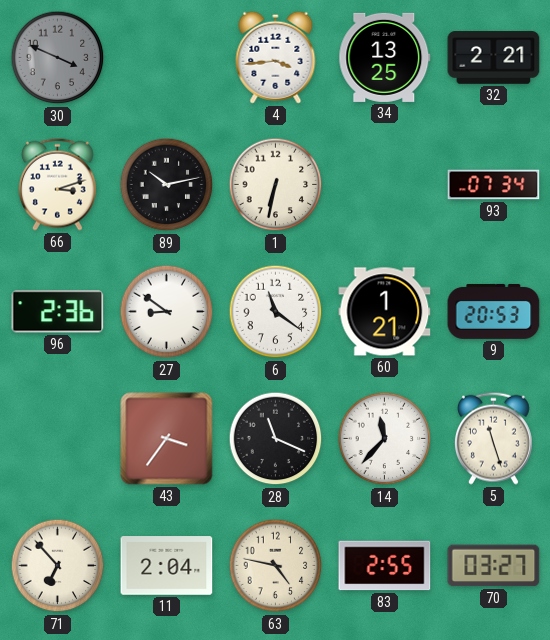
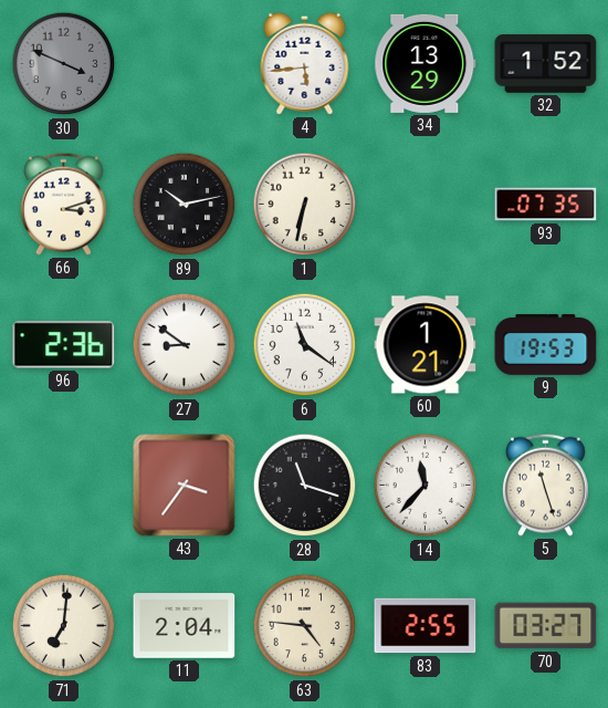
4: 3:44 -> 5:44
34: 13:25 -> 13:29
32: 2:21 -> 1:52
93: 07:34 -> 07:35
9: 20:53 -> 19:53
28: 11:19 -> 11:18
71: 6:53 -> 7:01
63: 4:47 -> 4:46
